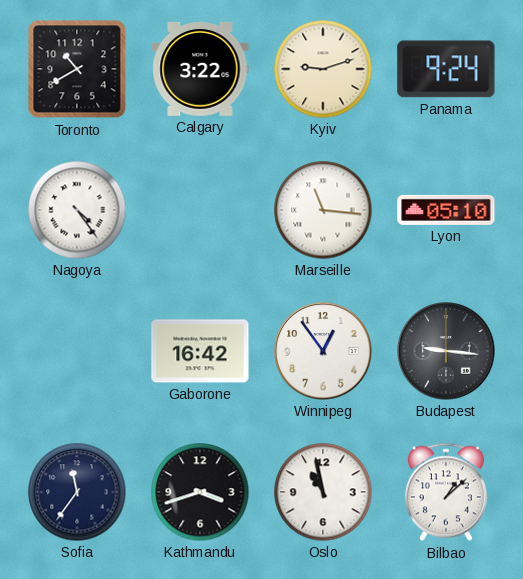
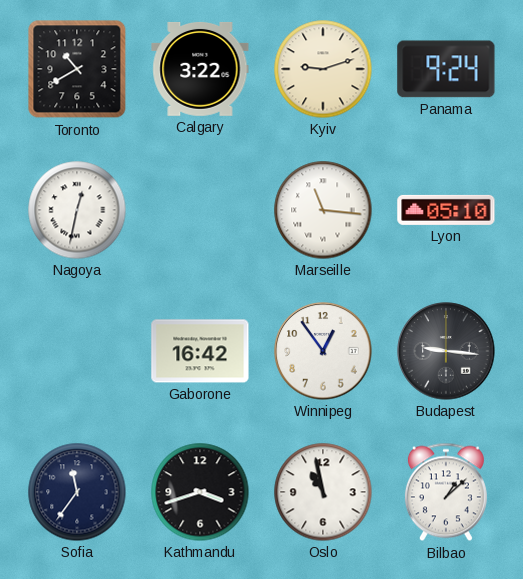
Nagoya: 4:24 -> 12:32
